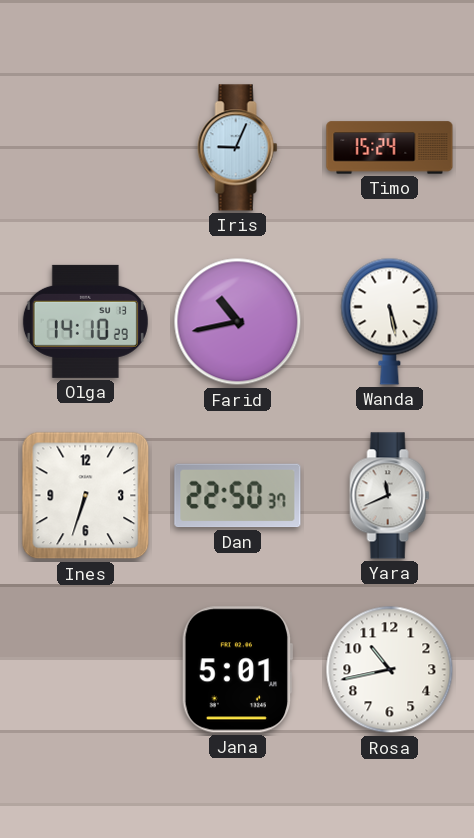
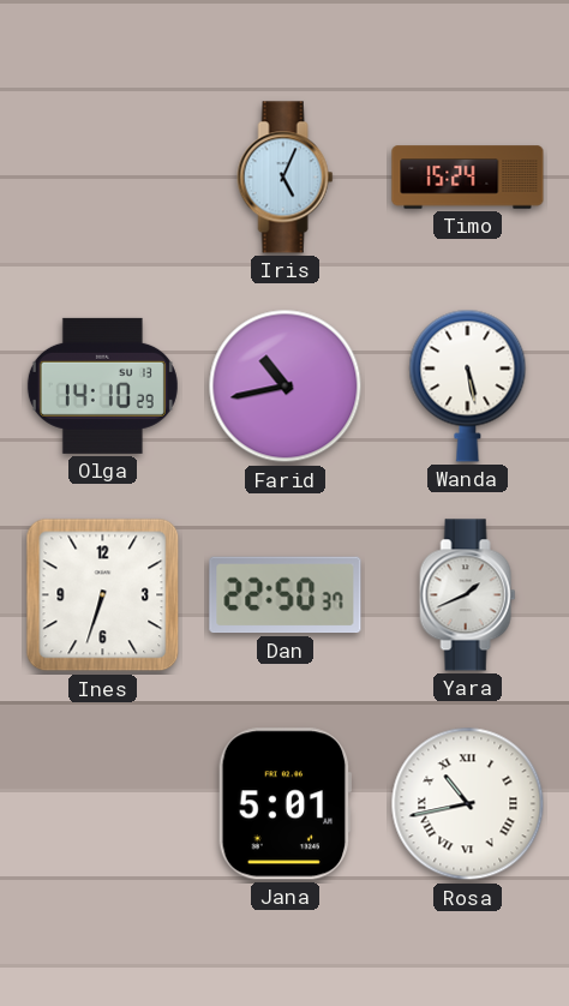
Iris: 9:04 -> 5:04
Yara: 11:41 -> 1:41
Rosa numerals: Arabic -> Roman
